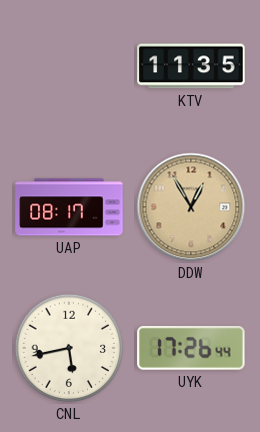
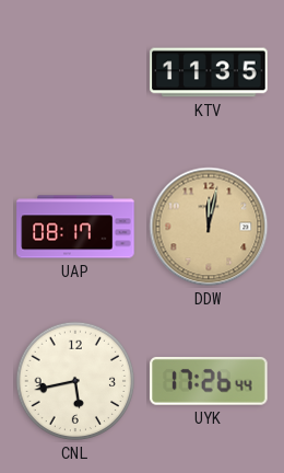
DDW: 12:55 -> 12:02
